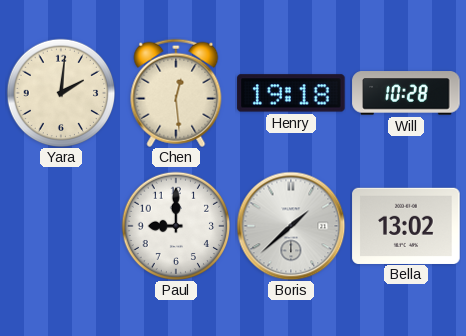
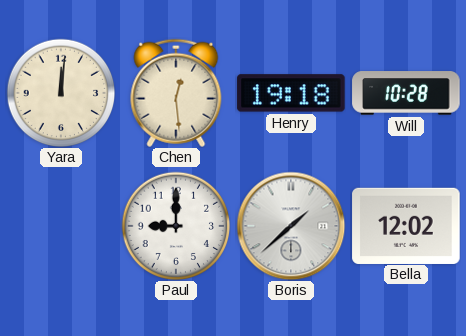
Yara: 2:01 -> 12:01
Bella: 13:02 -> 12:02
